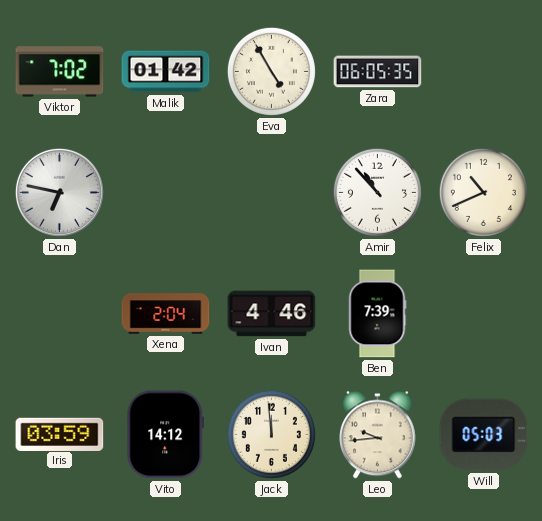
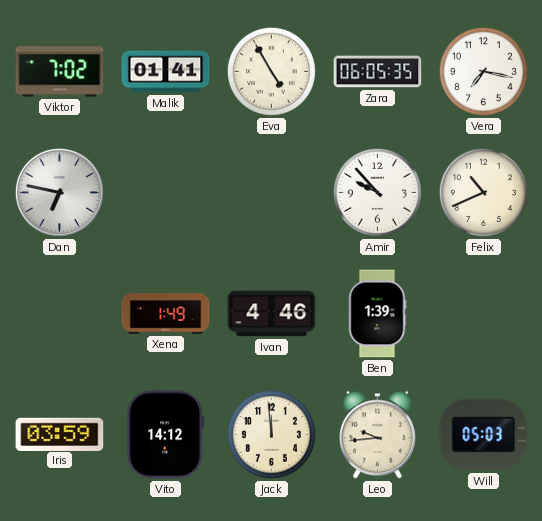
Malik: 01:42 -> 01:41
Vera: none -> 7:17
Amir: 10:53 -> 9:53
Xena: 2:04 -> 1:49
Ben: 7:39 -> 1:39
